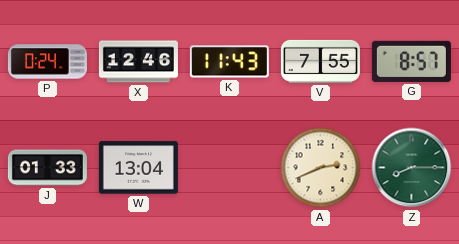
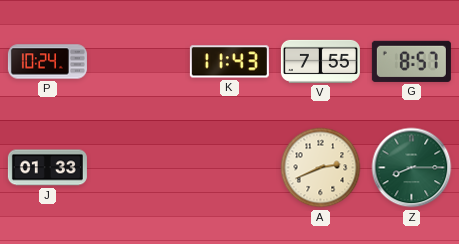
P: 0:24 -> 10:24
X: 12:46 -> none
W: 13:04 -> none
